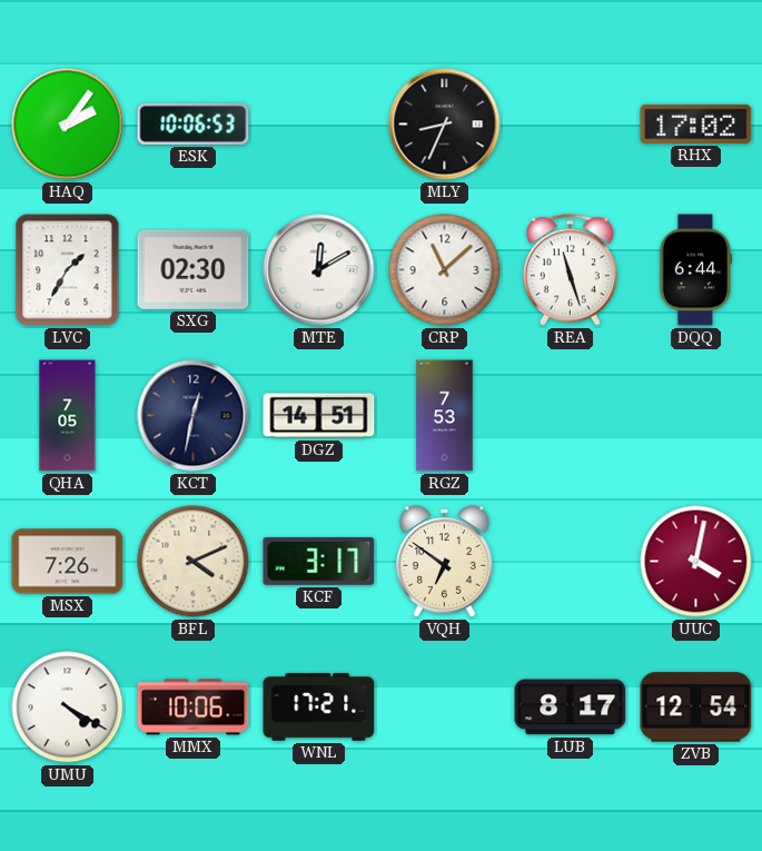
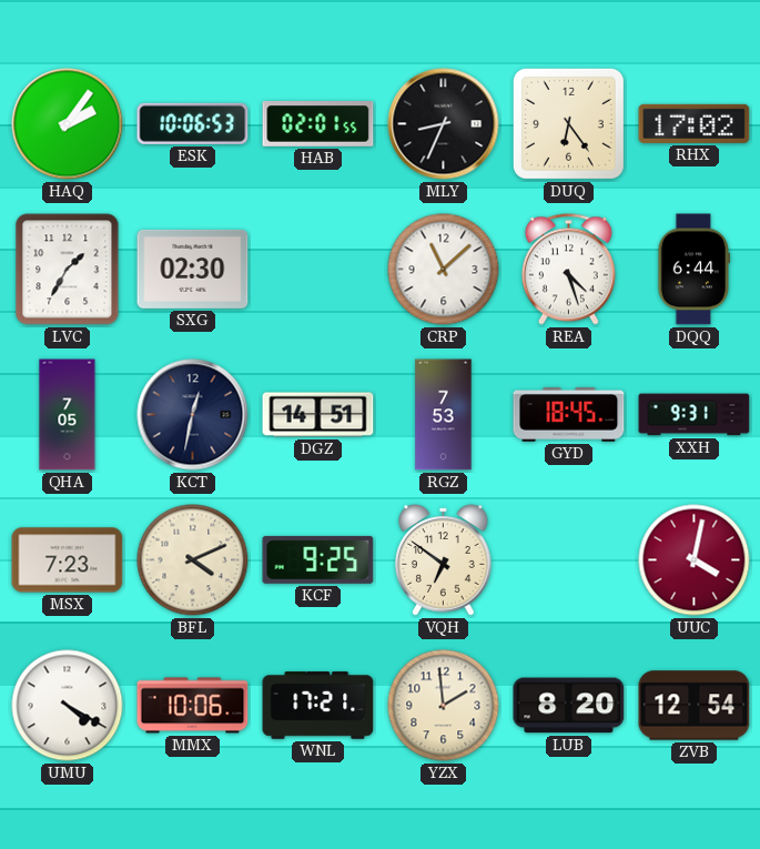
HAB: none -> 02:01
DUQ: none -> 6:24
MTE: 12:10 -> none
REA: 11:27 -> 4:27
GYD: none -> 18:45
XXH: none -> 9:31
MSX: 7:26 -> 7:23
KCF: 3:17 -> 9:25
YZX: none -> 1:59
LUB: 8:17 -> 8:20
